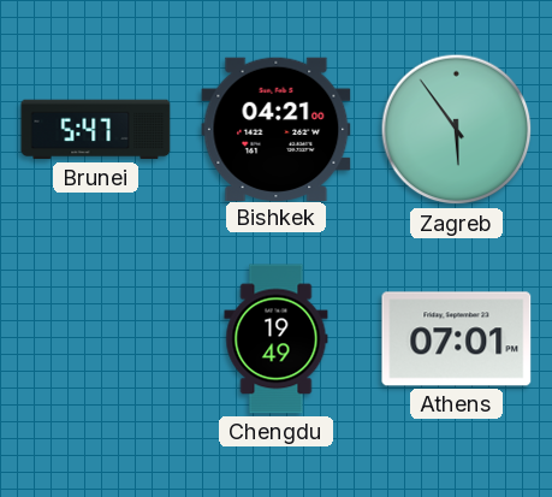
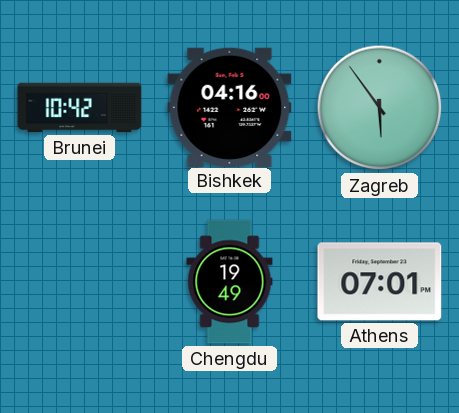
Brunei: 5:47 -> 10:42
Bishkek: 04:21 -> 04:16
